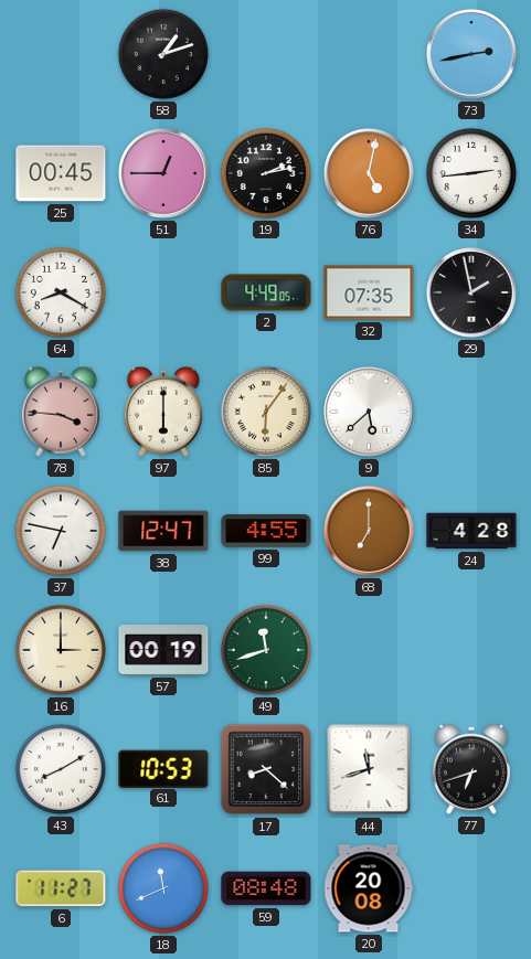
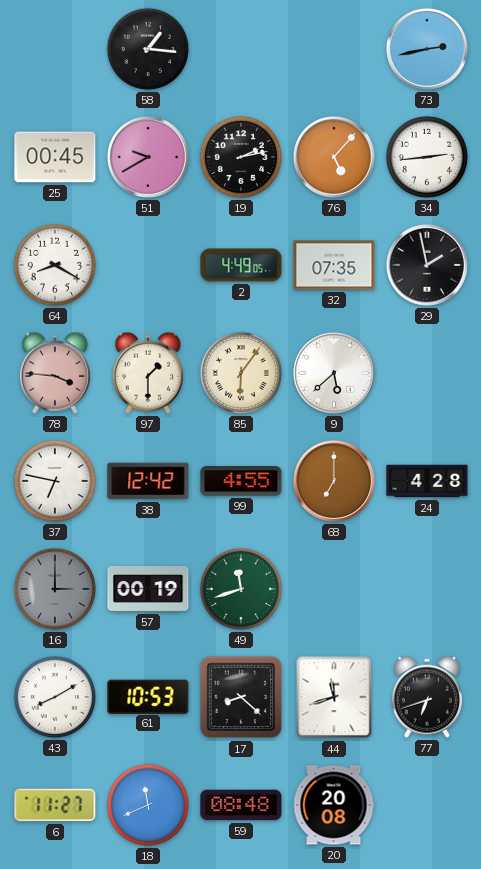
58: 1:12 -> 1:16
51: 12:45 -> 9:40
76: 5:02 -> 5:07
97: 6:00 -> 1:30
38: 12:47 -> 12:42
16 dial: cream -> grey
